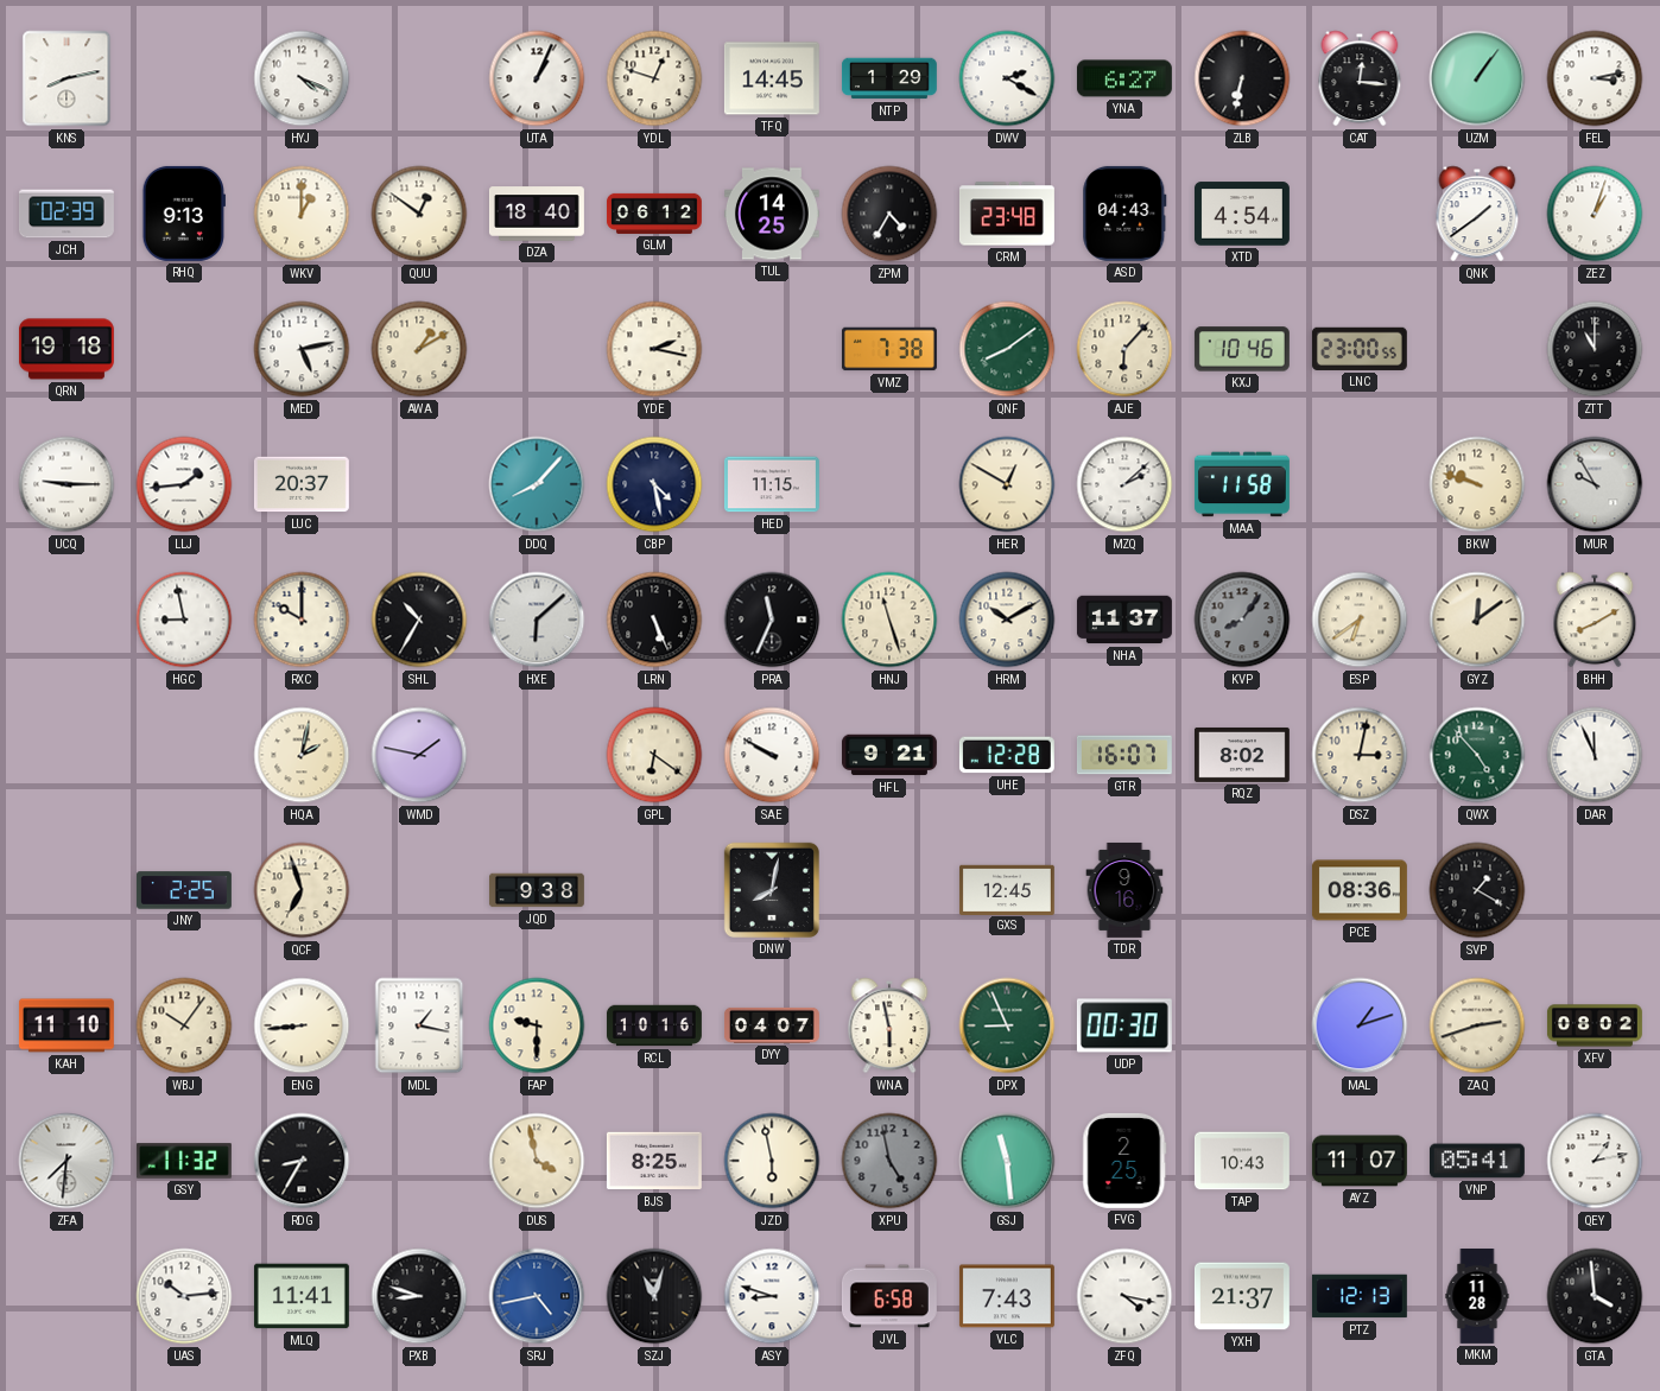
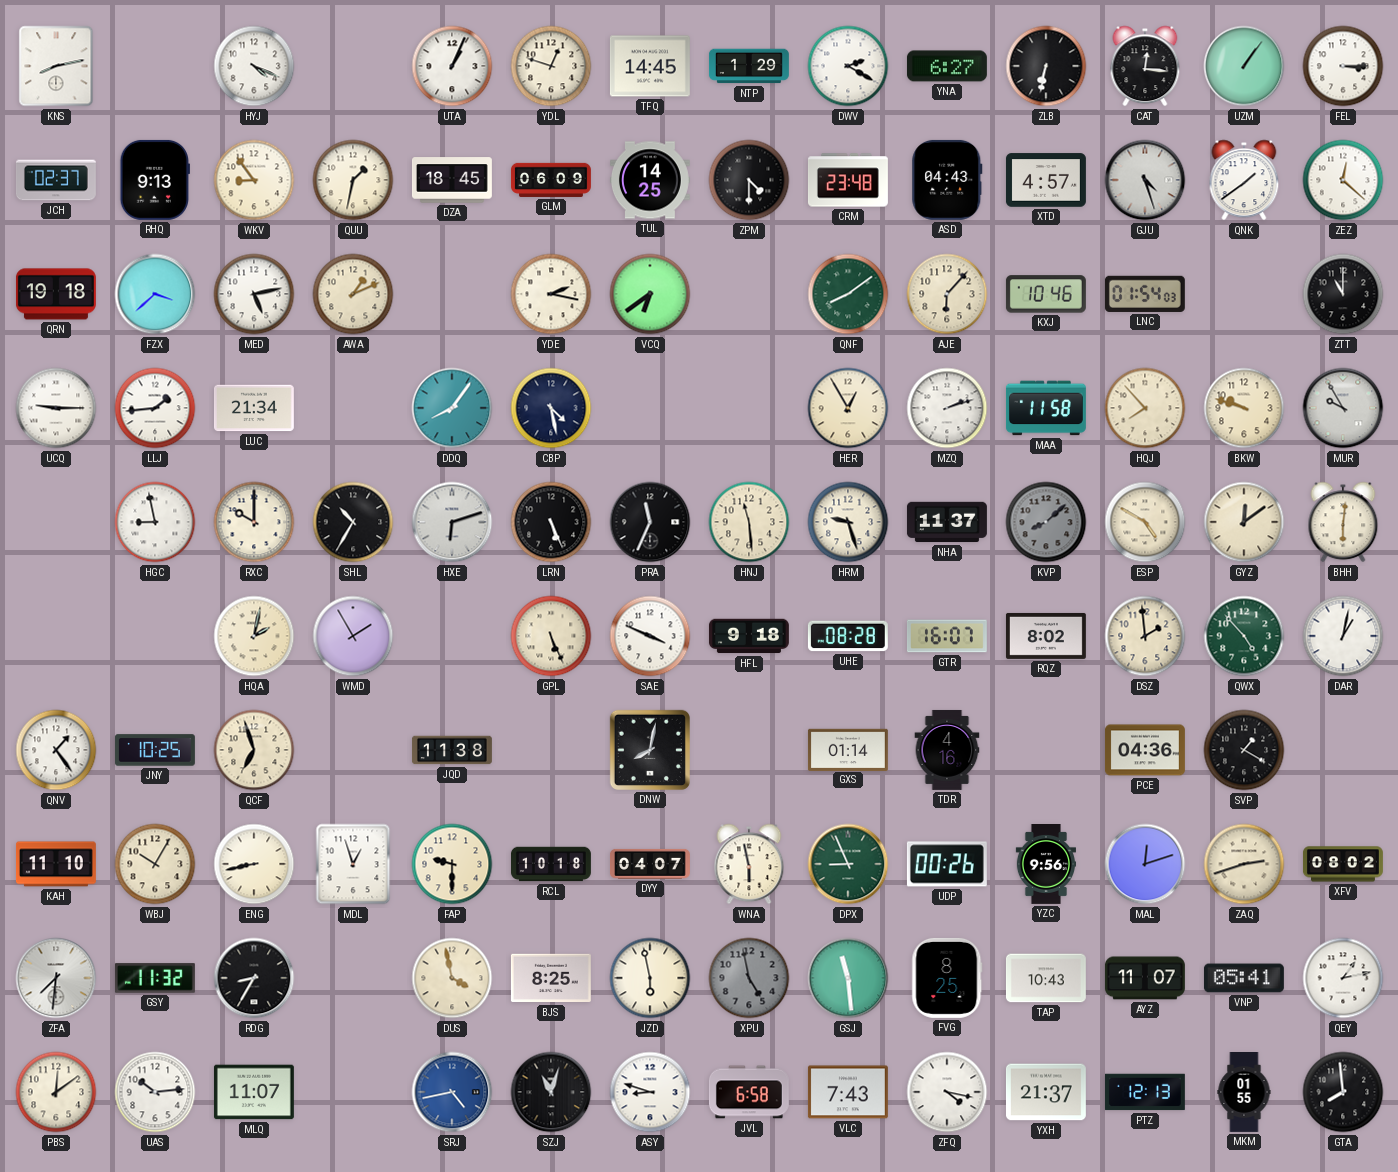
FEL: 3:13 -> 3:15
JCH: 02:39 -> 02:37
WKV: 1:00 -> 8:54
QUU: 12:51 -> 1:32
DZA: 18:40 -> 18:45
GLM: 06:12 -> 06:09
ZPM: 4:35 -> 4:30
XTD: 4:54 -> 4:57
GJU: none -> 4:27
ZEZ: 1:03 -> 12:22
FZX: none -> 3:38
AWA: 1:10 -> 1:11
VCQ: none -> 6:39
VMZ: 7:38 -> none
LNC: 23:00 -> 01:54
LUC: 20:37 -> 21:34
DDQ: 8:07 -> 8:06
HED: 11:15 -> none
HER: 12:50 -> 12:55
MZQ: 2:08 -> 2:12
HQJ: none -> 7:53
HXE: 6:08 -> 6:12
HNJ: 11:27 -> 11:29
HRM: 10:10 -> 9:27
KVP: 8:06 -> 8:08
ESP: 6:39 -> 4:50
BHH: 8:10 -> 6:01
WMD: 1:47 -> 1:55
GPL: 6:21 -> 5:26
SAE: 9:50 -> 3:49
HFL: 9:21 -> 9:18
UHE: 12:28 -> 08:28
DSZ: 3:02 -> 1:59
DAR: 11:56 -> 1:02
QNV: none -> 1:24
JNY: 2:25 -> 10:25
JQD: 9:38 -> 11:38
GXS: 12:45 -> 01:14
TDR: 9:16 -> 4:16
PCE: 08:36 -> 04:36
WBJ: 10:06 -> 10:05
ENG: 8:44 -> 8:43
MDL: 1:17 -> 12:57
RCL: 10:16 -> 10:18
UDP: 00:30 -> 00:26
YZC: none -> 9:56
MAL: 1:12 -> 12:12
FVG: 2:25 -> 8:25
PBS: none -> 12:09
MLQ: 11:41 -> 11:07
PXB: 8:48 -> none
MKM: 11:28 -> 01:55
GTA: 3:59 -> 7:59
